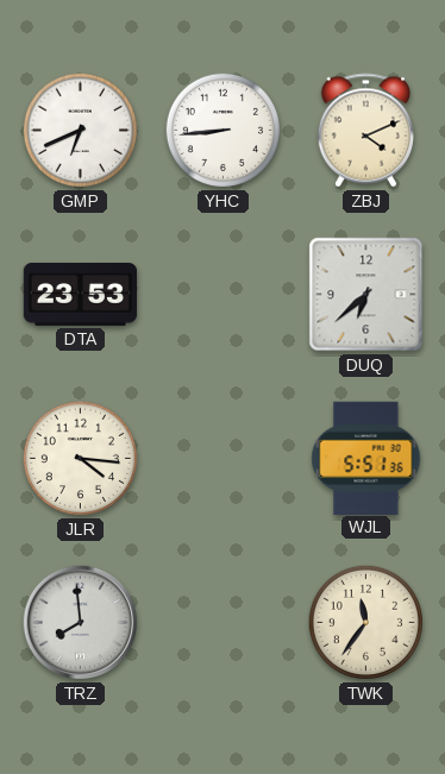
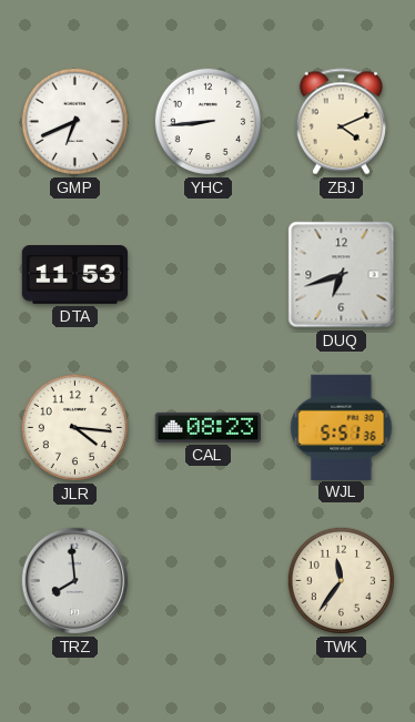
DTA: 23:53 -> 11:53
DUQ: 6:38 -> 6:42
CAL: none -> 08:23
